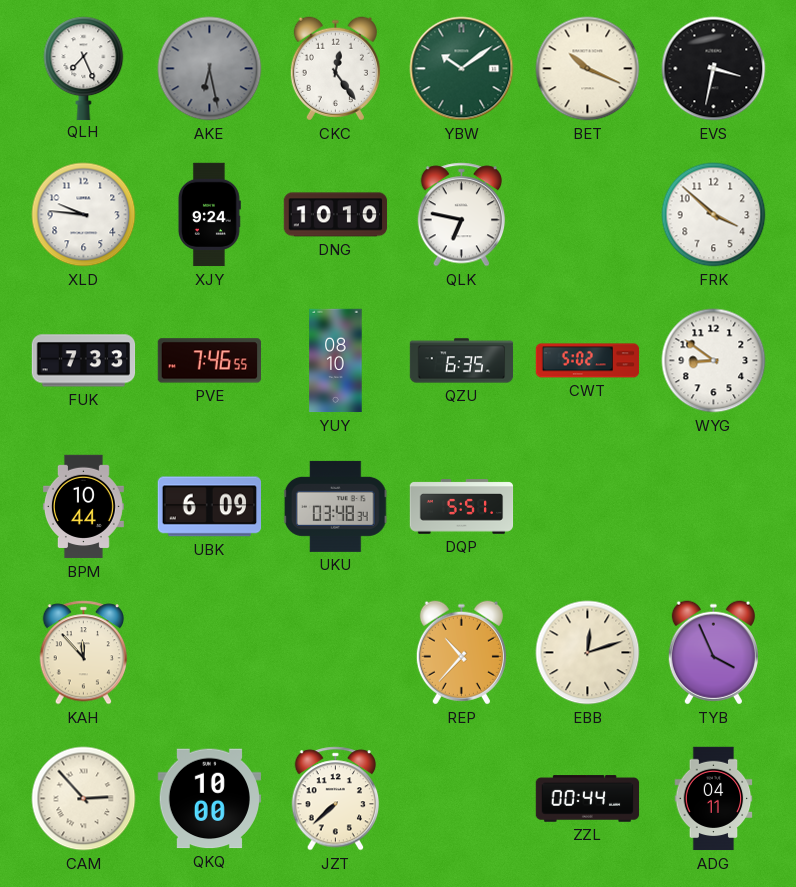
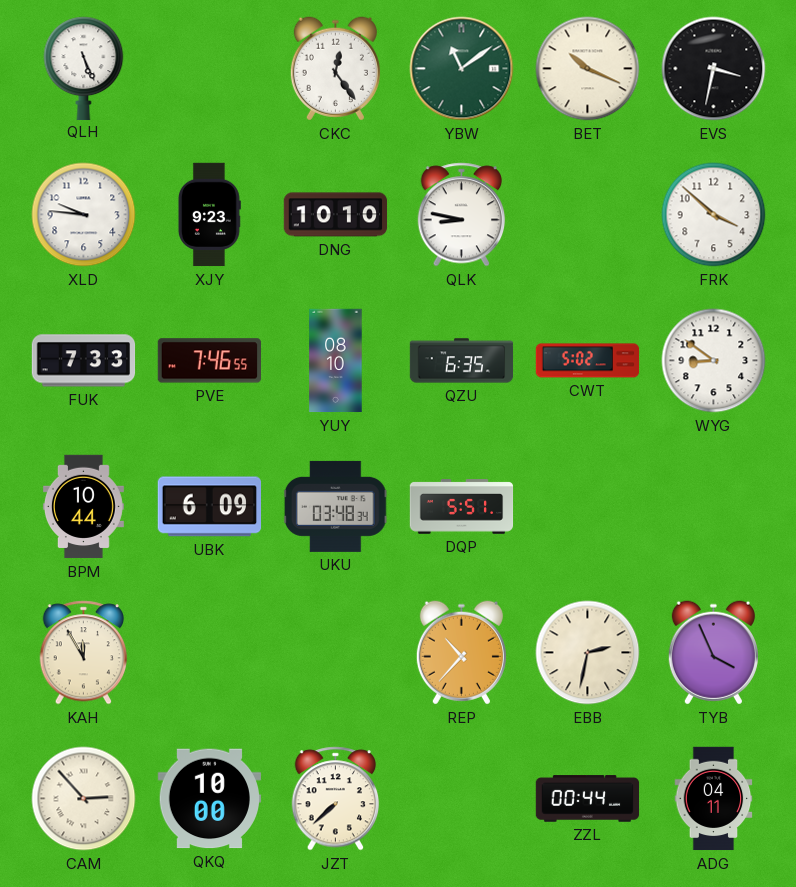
QLH: 7:26 -> 5:26
AKE: 6:28 -> none
YBW: 10:09 -> 11:09
XJY: 9:24 -> 9:23
QLK: 6:47 -> 8:47
KAH: 11:53 -> 11:55
EBB: 12:12 -> 2:32
